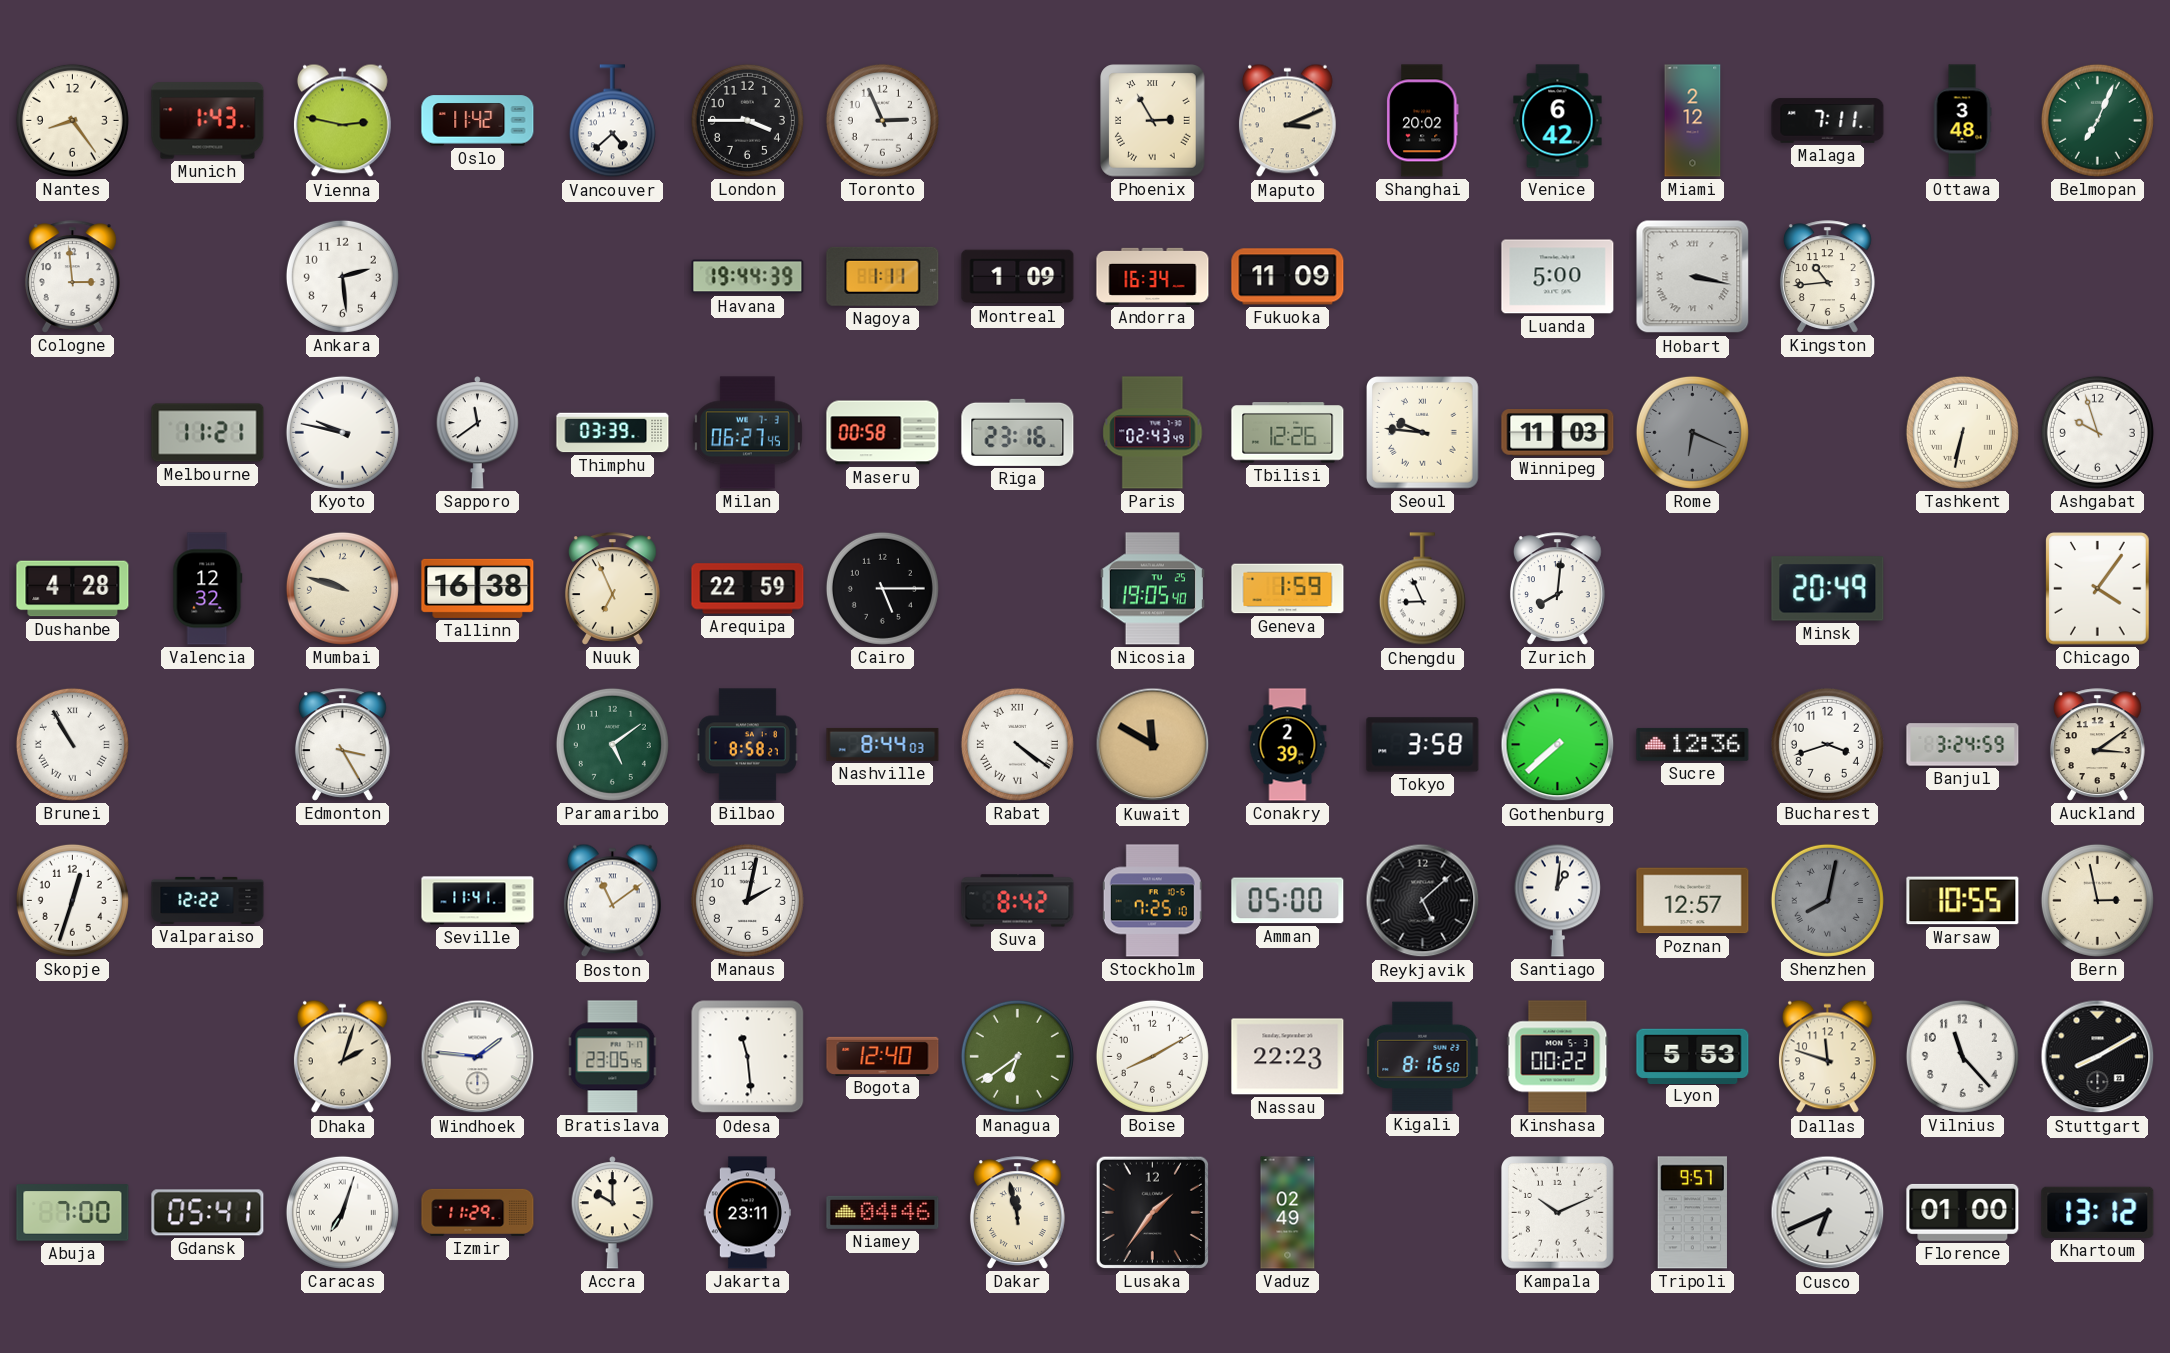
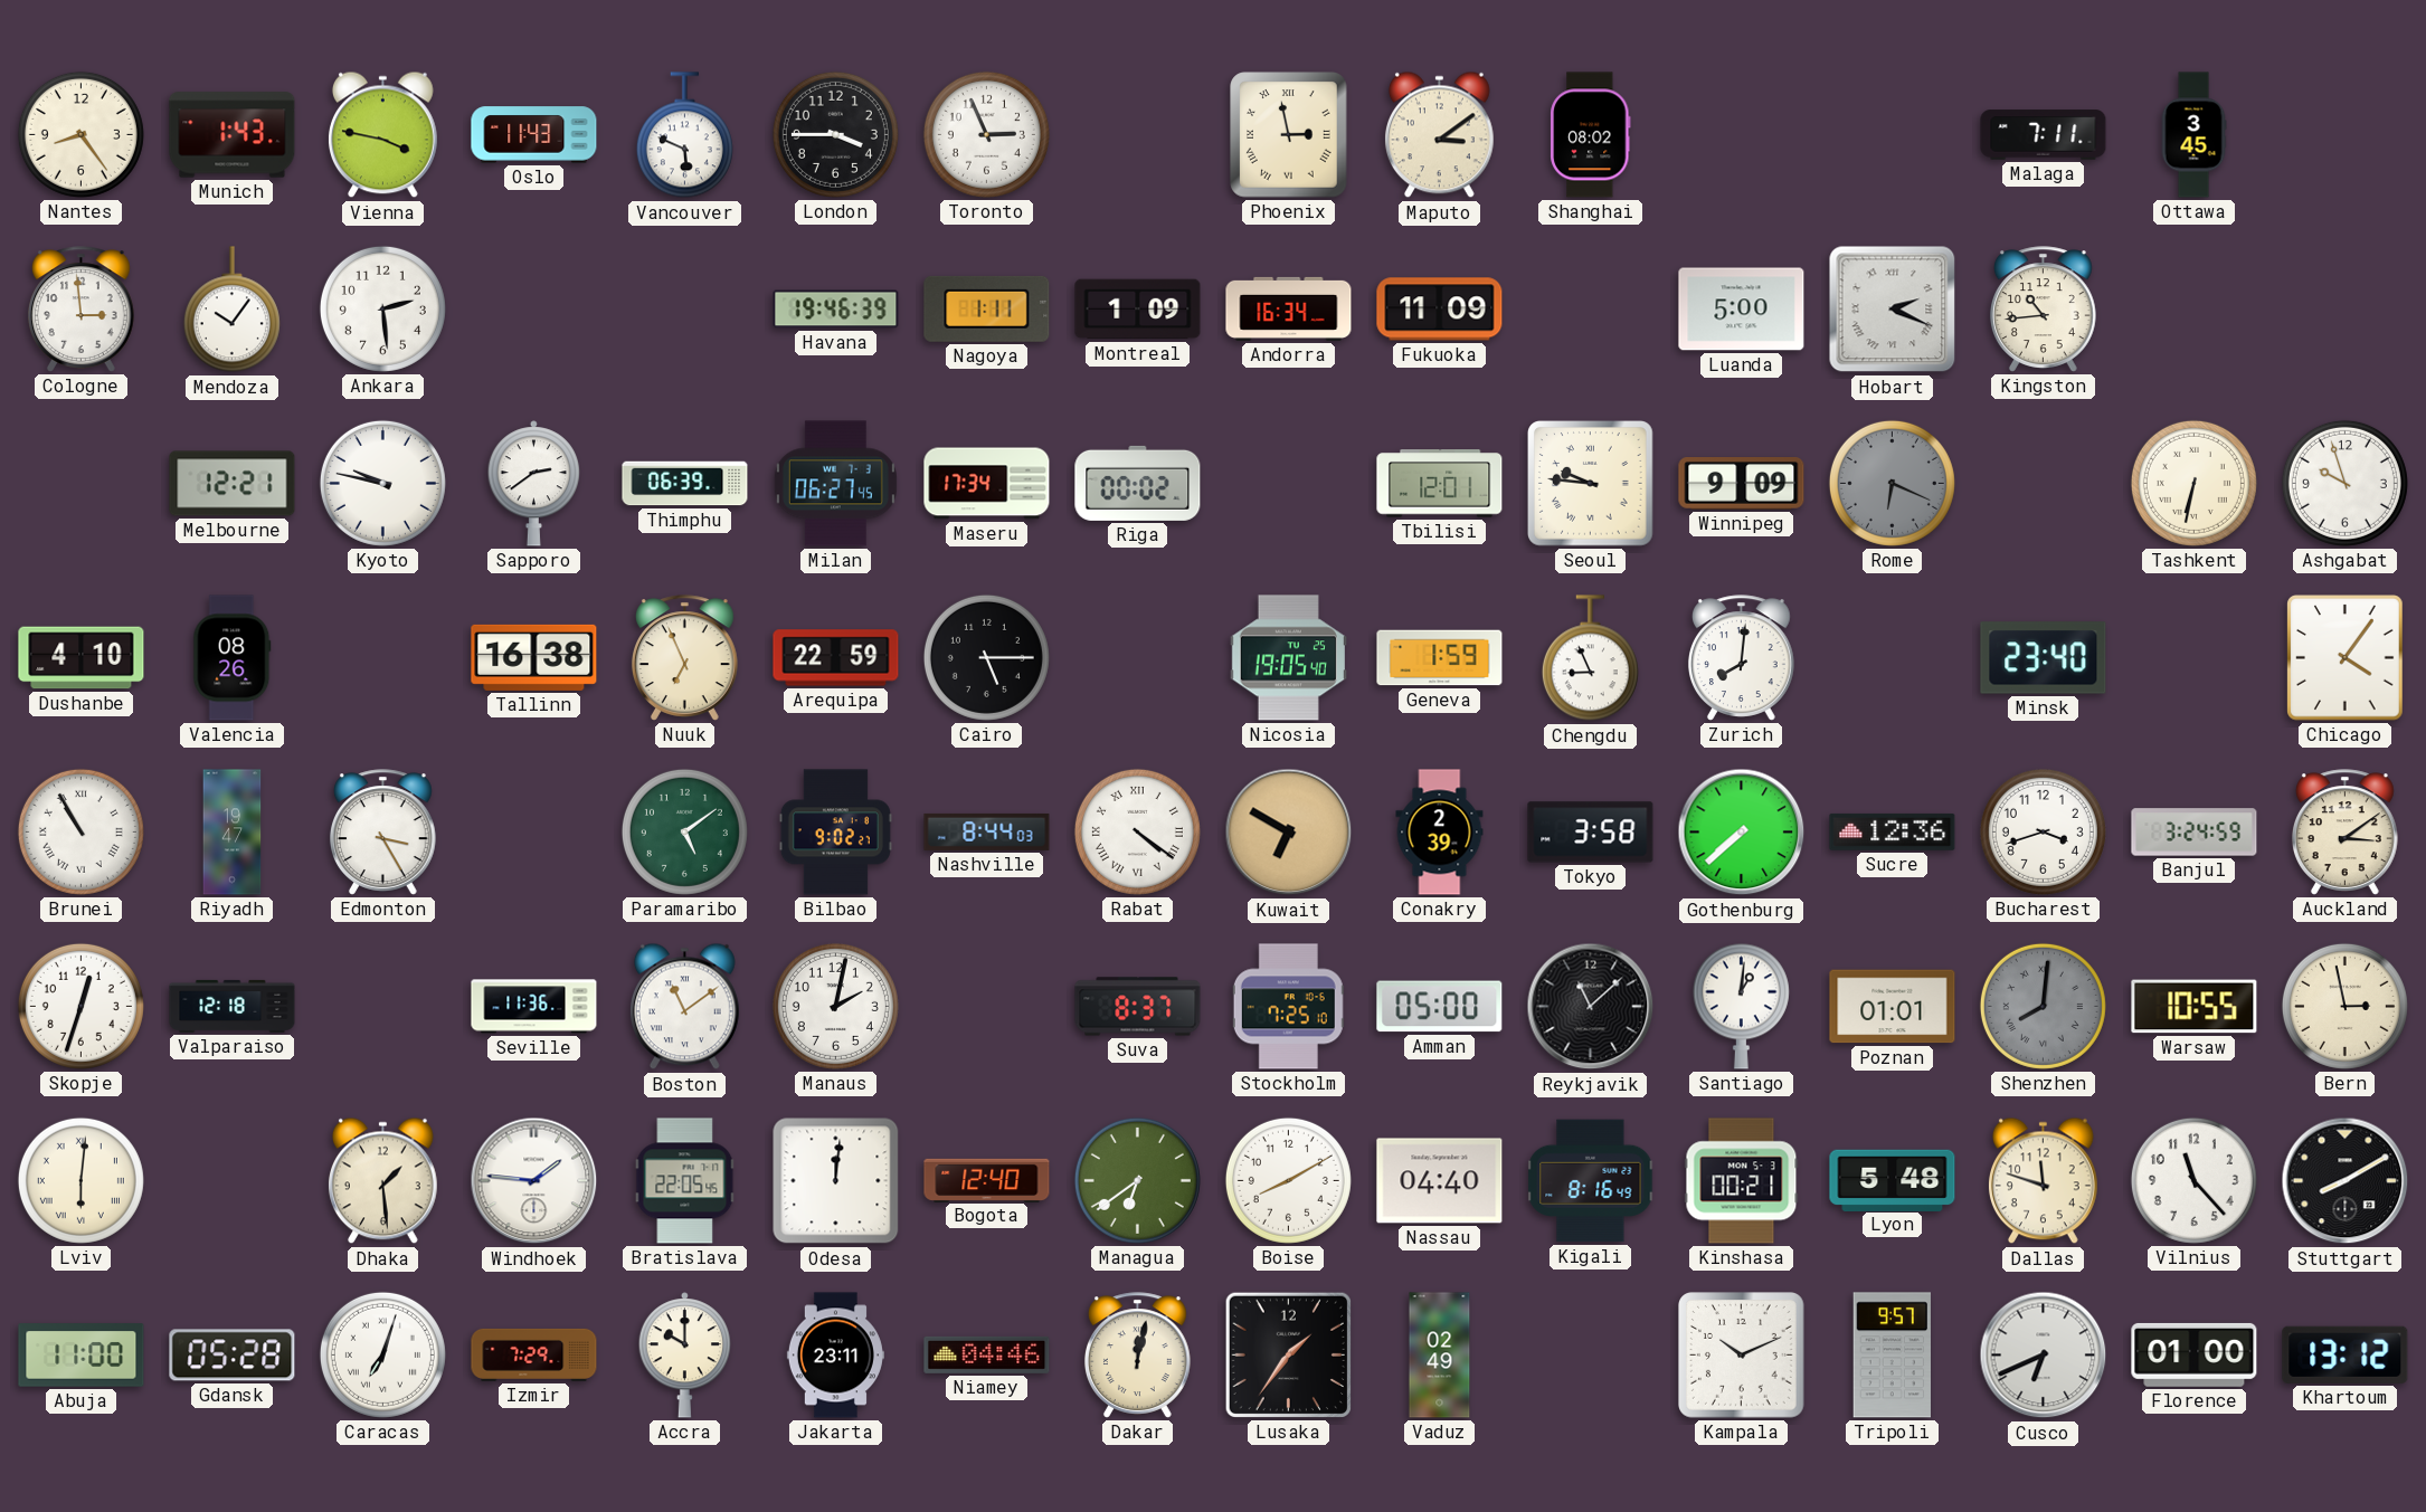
Vienna: 2:47 -> 3:47
Oslo: 11:42 -> 11:43
Vancouver: 4:38 -> 5:49
Phoenix: 2:55 -> 2:58
Maputo: 3:11 -> 3:09
Shanghai: 20:02 -> 08:02
Venice: 6:42 -> none
Miami: 2:12 -> none
Ottawa: 3:48 -> 3:45
Belmopan: 7:04 -> none
Mendoza: none -> 10:06
Havana: 19:44 -> 19:46
Hobart: 3:17 -> 2:19
Melbourne: 11:21 -> 12:21
Sapporo: 11:39 -> 2:39
Thimphu: 03:39 -> 06:39
Maseru: 00:58 -> 17:34
Riga: 23:16 -> 00:02
Paris: 02:43 -> none
Tbilisi: 12:26 -> 12:01
Winnipeg: 11:03 -> 9:09
Dushanbe: 4:28 -> 4:10
Valencia: 12:32 -> 08:26
Mumbai: 9:48 -> none
Minsk: 20:49 -> 23:40
Riyadh: none -> 19:47
Bilbao: 8:58 -> 9:02
Kuwait: 11:50 -> 6:50
Valparaiso: 12:22 -> 12:18
Seville: 11:41 -> 11:36
Suva: 8:42 -> 8:37
Reykjavik: 5:08 -> 11:08
Poznan: 12:57 -> 01:01
Shenzhen: 8:02 -> 8:01
Lviv: none -> 6:01
Dhaka: 2:03 -> 1:29
Bratislava: 23:05 -> 22:05
Odesa: 11:29 -> 12:01
Nassau: 22:23 -> 04:40
Kigali: 8:16:50 -> 8:16:49
Kinshasa: 00:22 -> 00:21
Lyon: 5:53 -> 5:48
Abuja: 7:00 -> 11:00
Gdansk: 05:41 -> 05:28
Izmir: 11:29 -> 7:29
Dakar: 11:58 -> 12:02
